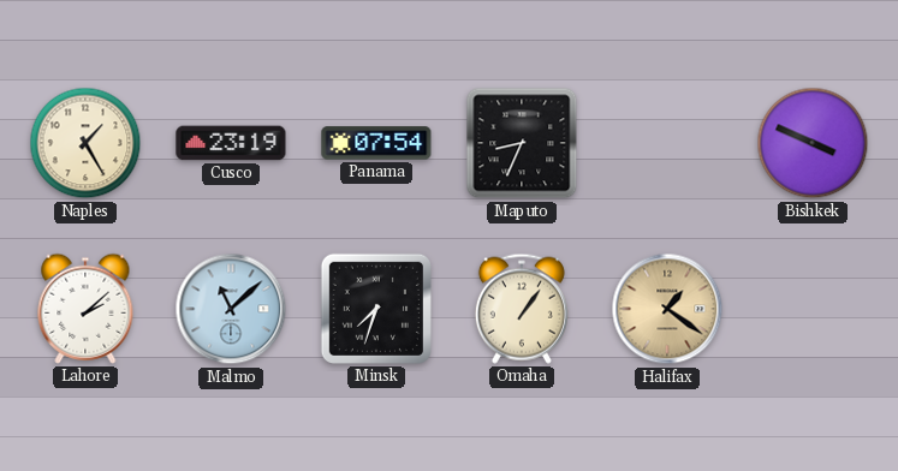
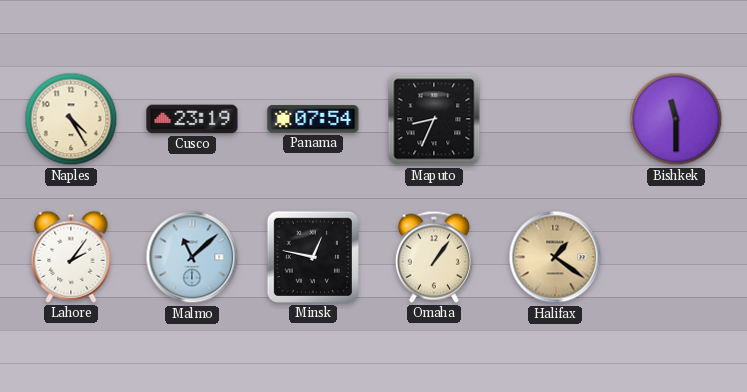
Naples: 1:25 -> 4:25
Bishkek: 3:49 -> 11:30
Lahore: 2:08 -> 2:06
Minsk: 7:33 -> 12:47
